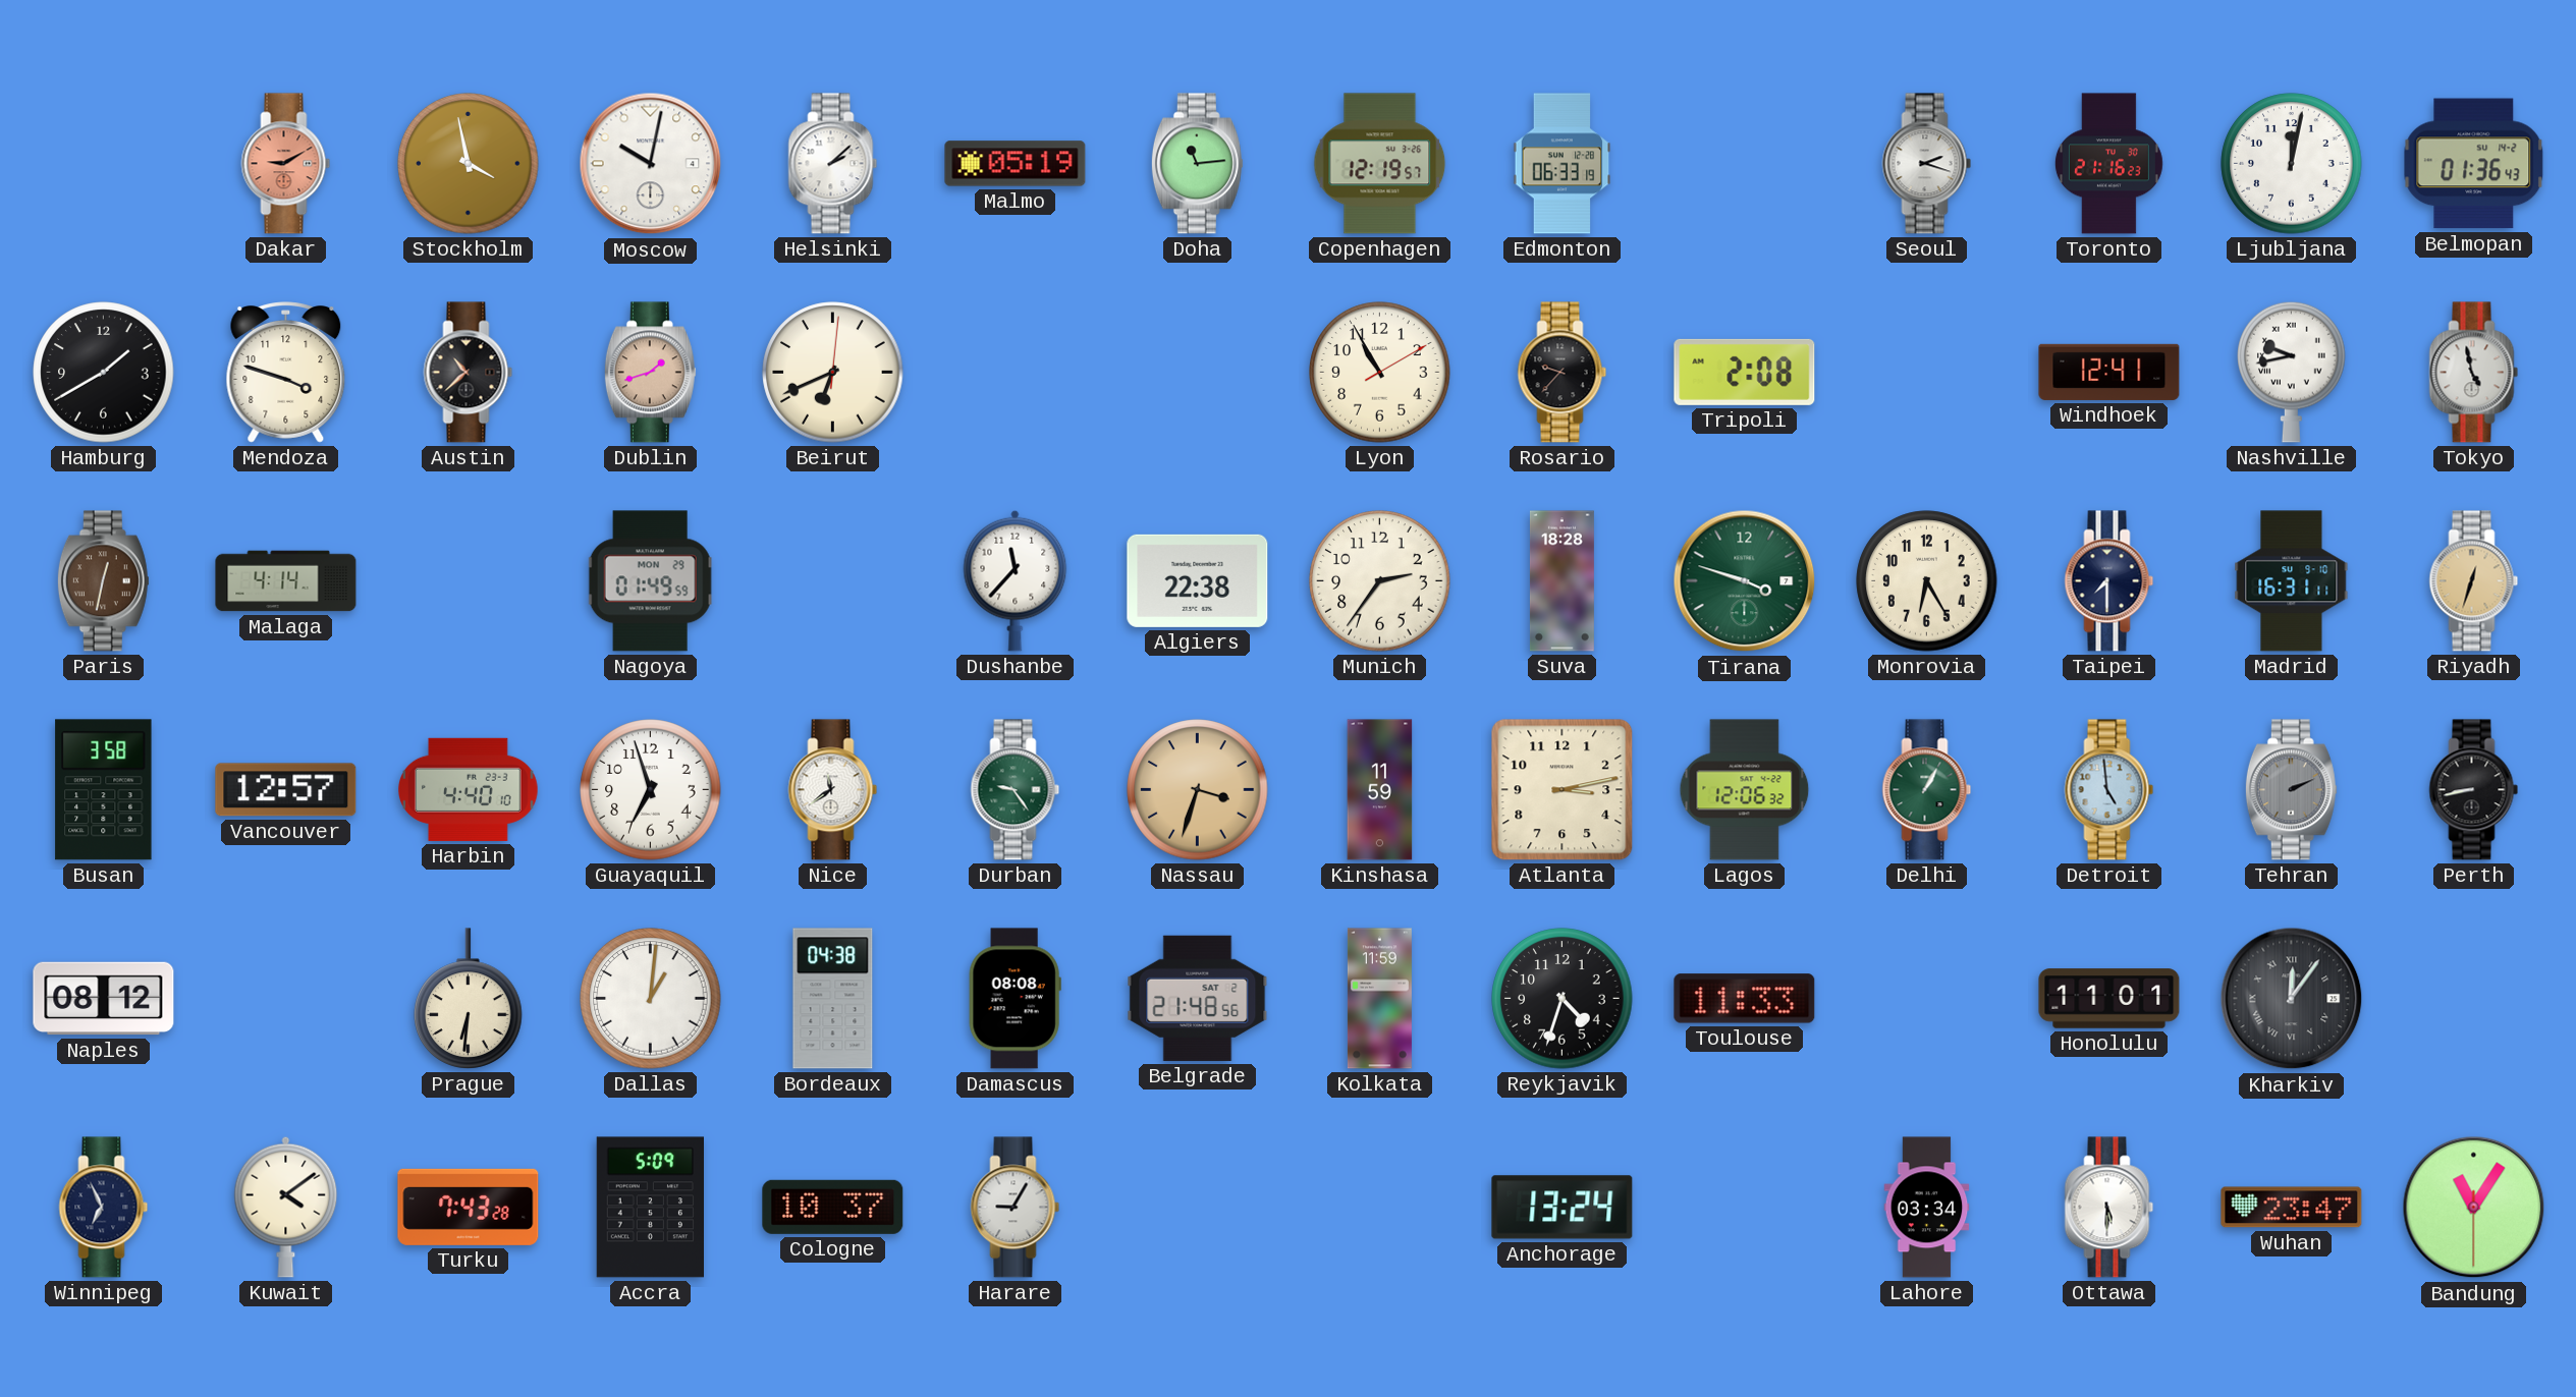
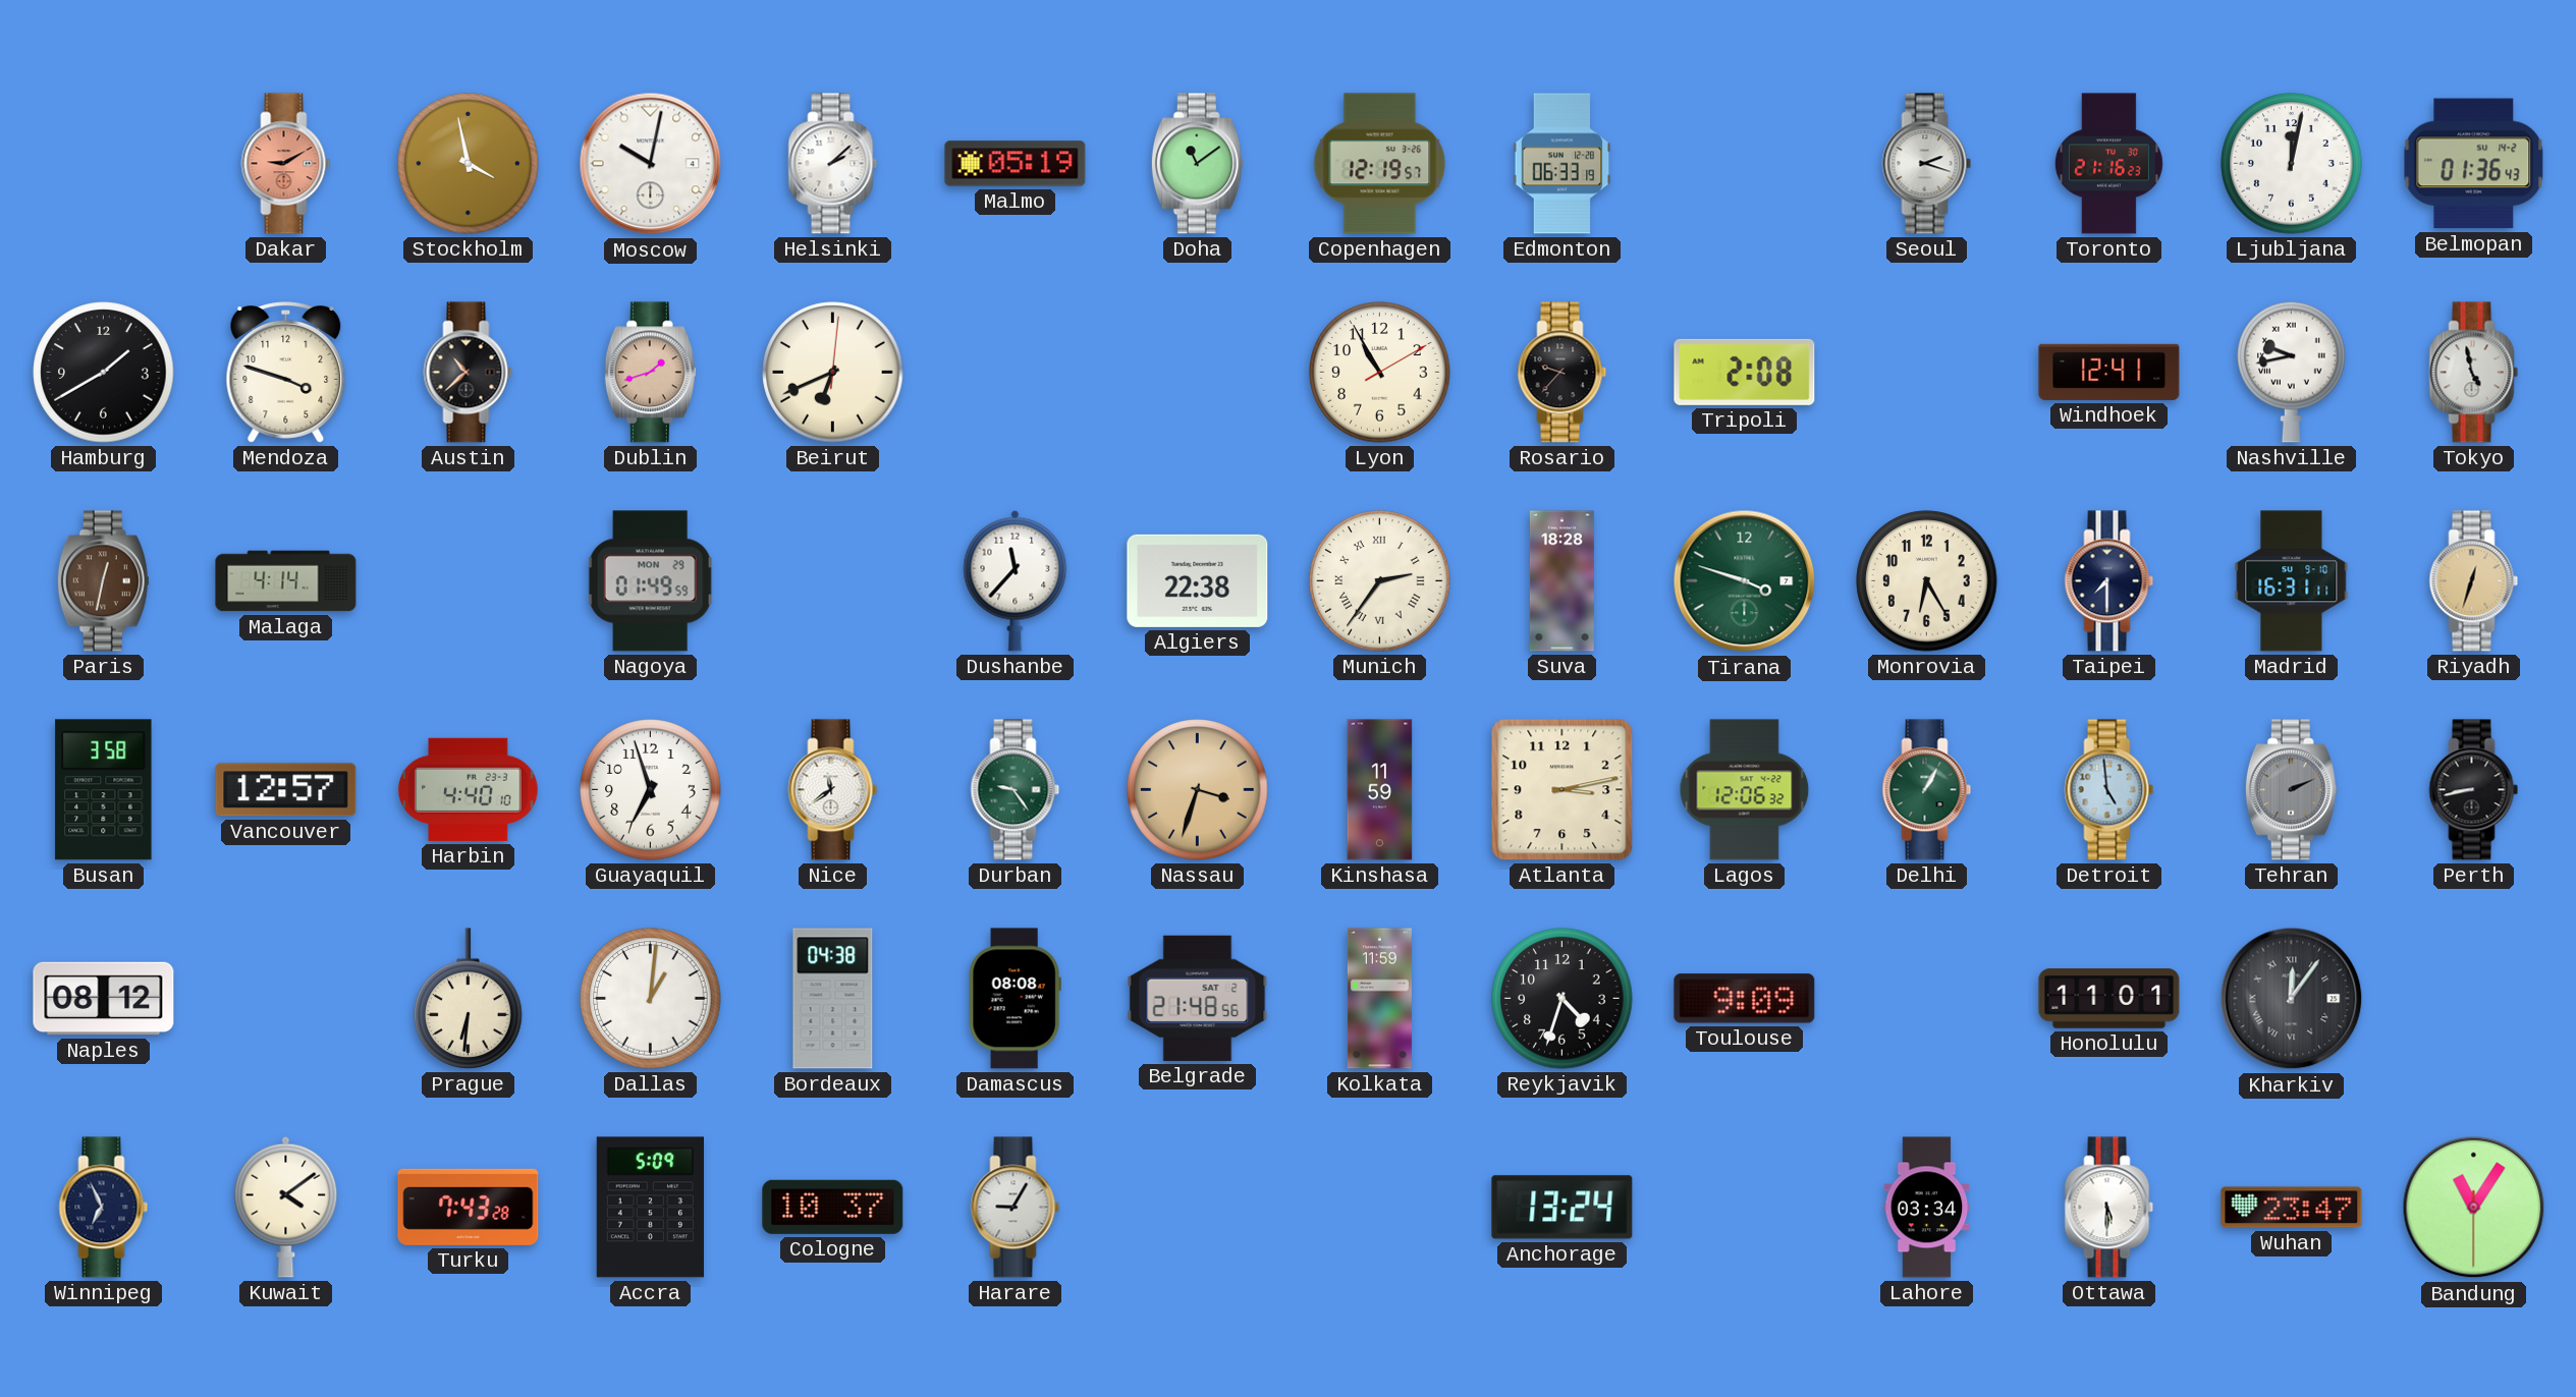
Doha: 11:14 -> 11:09
Munich numerals: Arabic -> Roman
Toulouse: 11:33 -> 9:09
